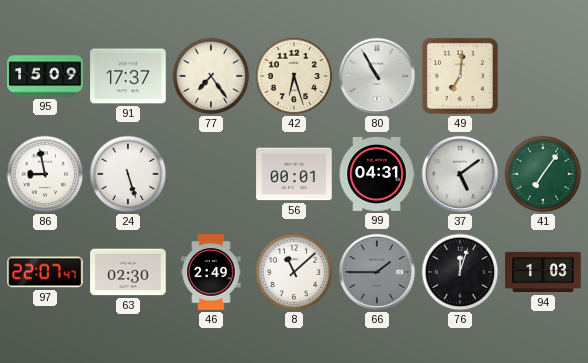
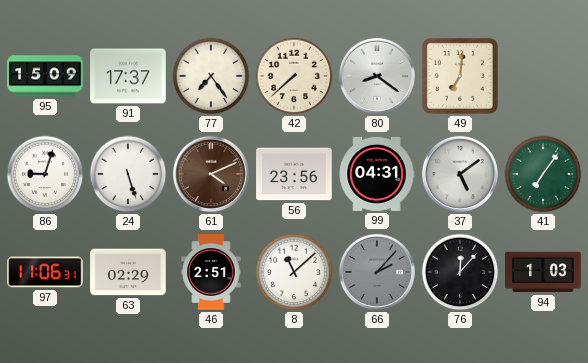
42: 6:27 -> 7:38
80: 10:55 -> 8:21
86: 8:58 -> 9:03
61: none -> 4:11
56: 00:01 -> 23:56
97: 22:07 -> 11:06
63: 02:30 -> 02:29
46: 2:49 -> 2:51
66: 1:45 -> 2:07
76: 12:03 -> 12:07
